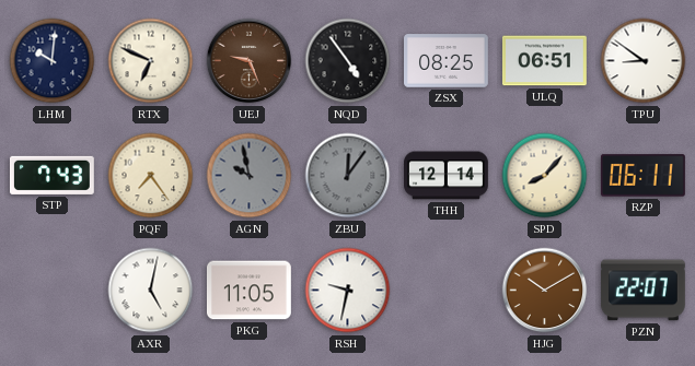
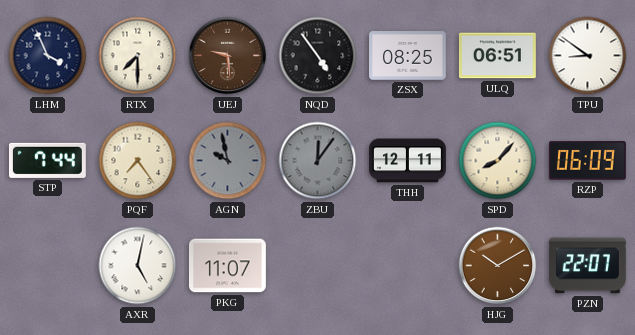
LHM: 10:01 -> 3:56
RTX: 6:49 -> 7:30
UEJ: 9:26 -> 9:29
STP: 7:43 -> 7:44
THH: 12:14 -> 12:11
RZP: 06:11 -> 06:09
PKG: 11:05 -> 11:07
RSH: 9:32 -> none
